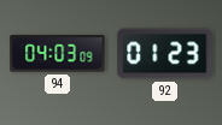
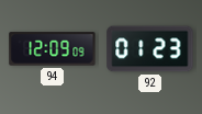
94: 04:03 -> 12:09
